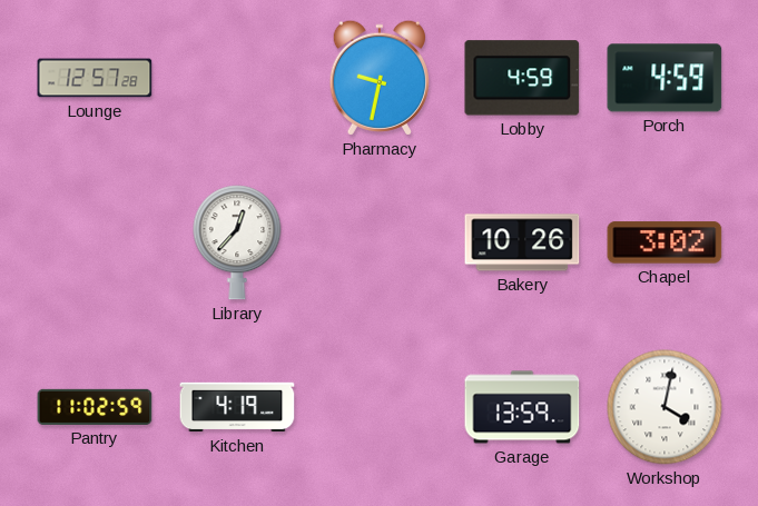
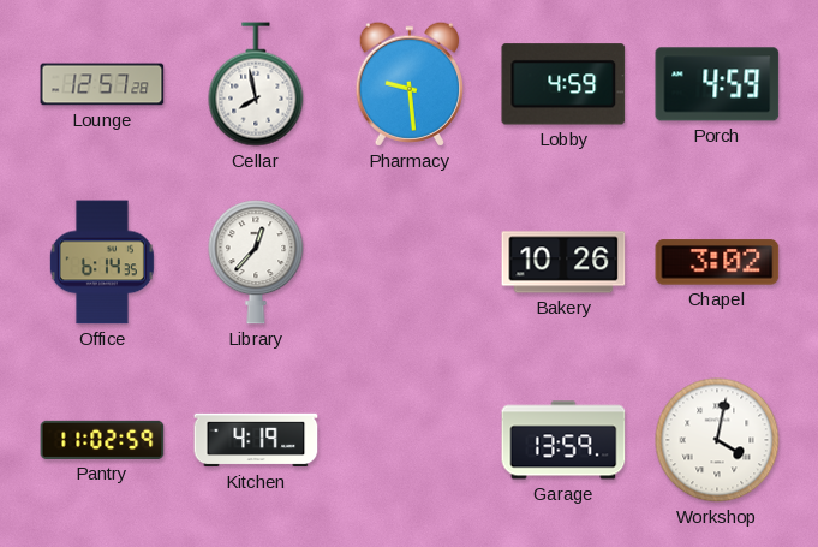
Cellar: none -> 7:58
Pharmacy: 9:32 -> 9:29
Office: none -> 6:14
